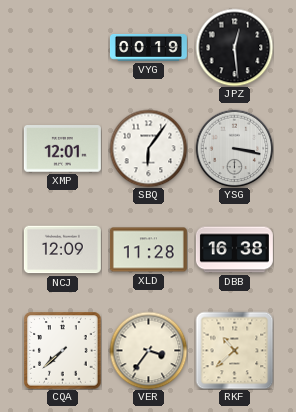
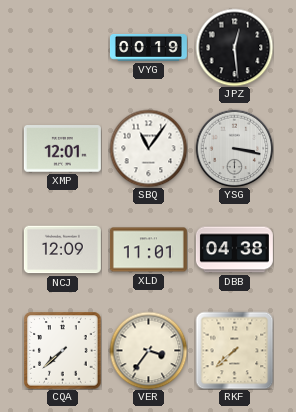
SBQ: 6:06 -> 11:06
XLD: 11:28 -> 11:01
DBB: 16:38 -> 04:38
RKF: 10:38 -> 7:38
